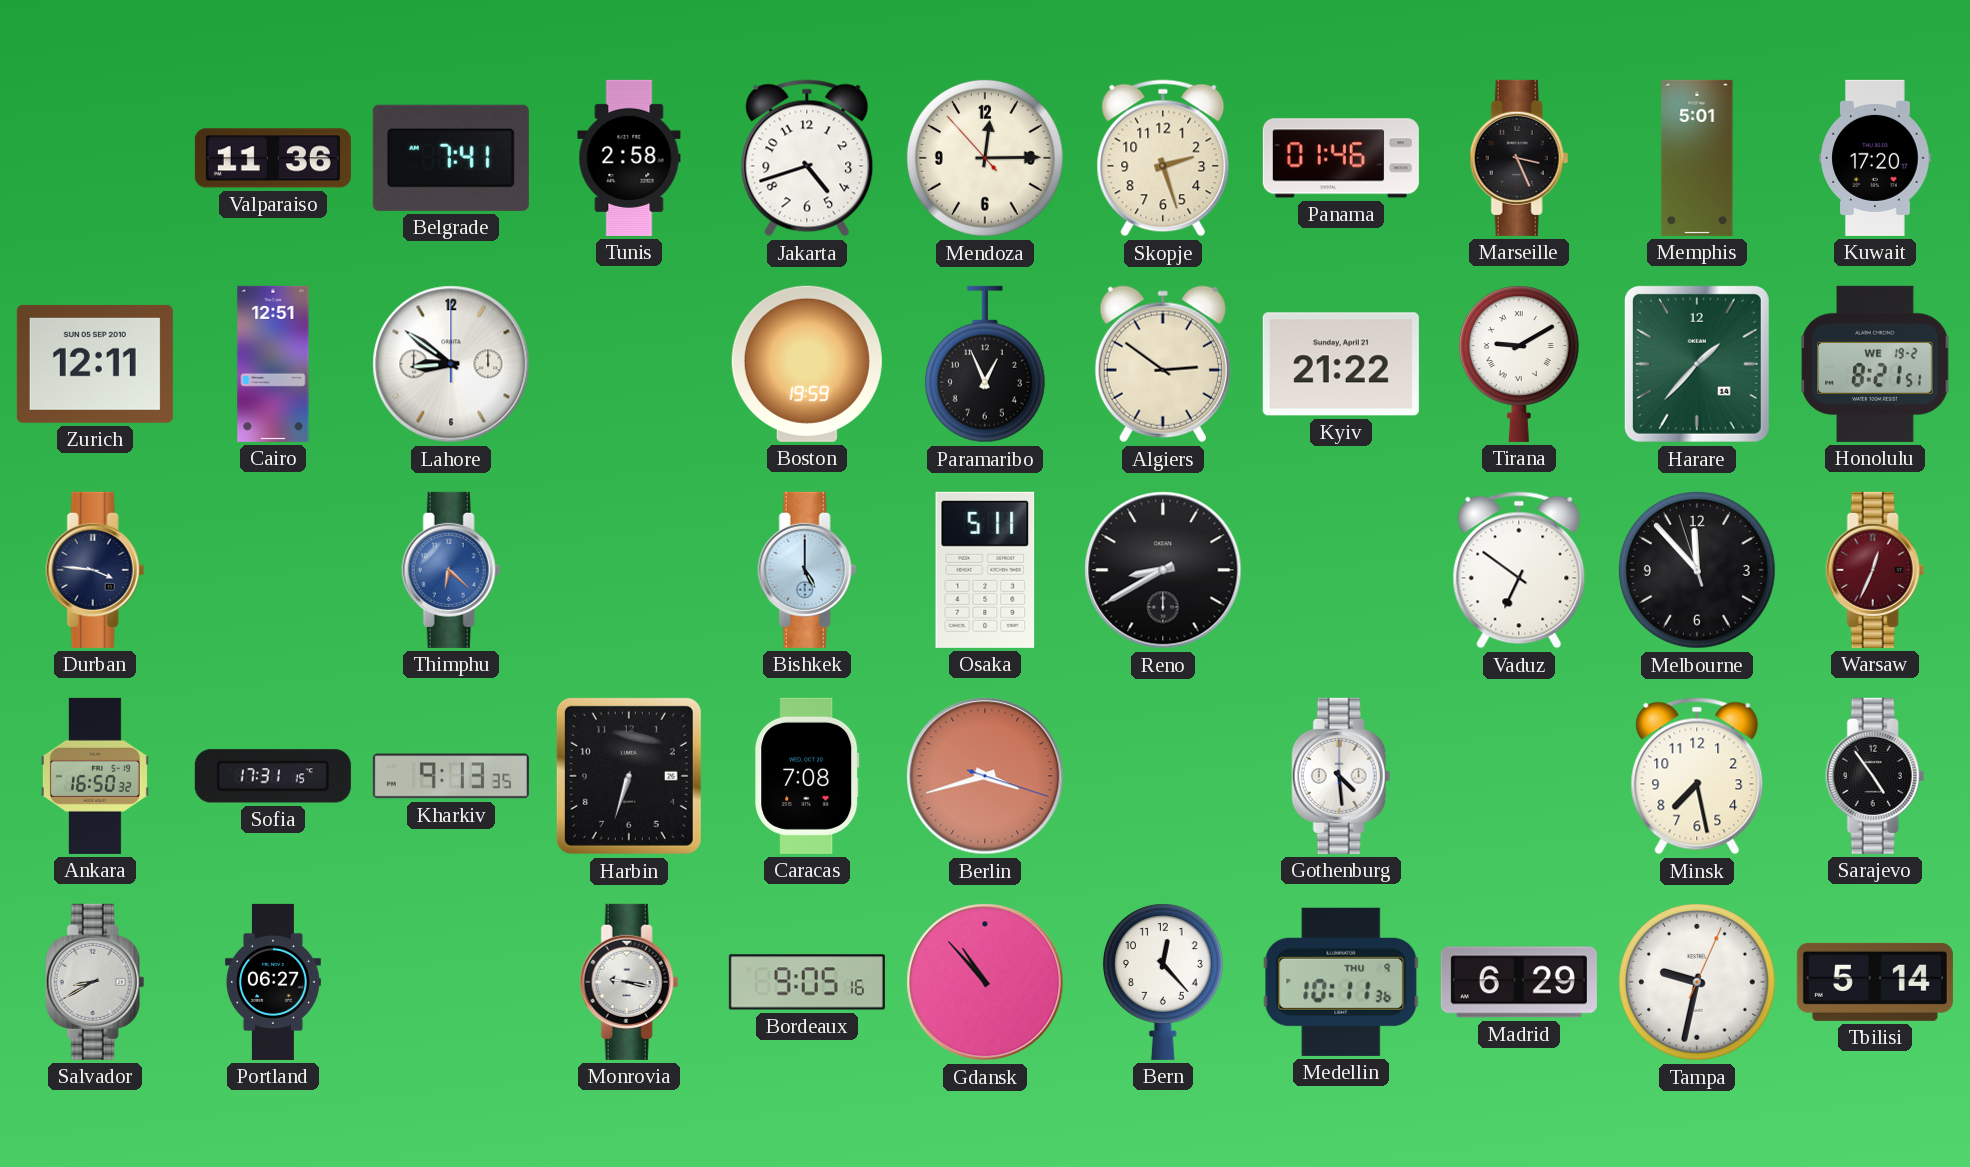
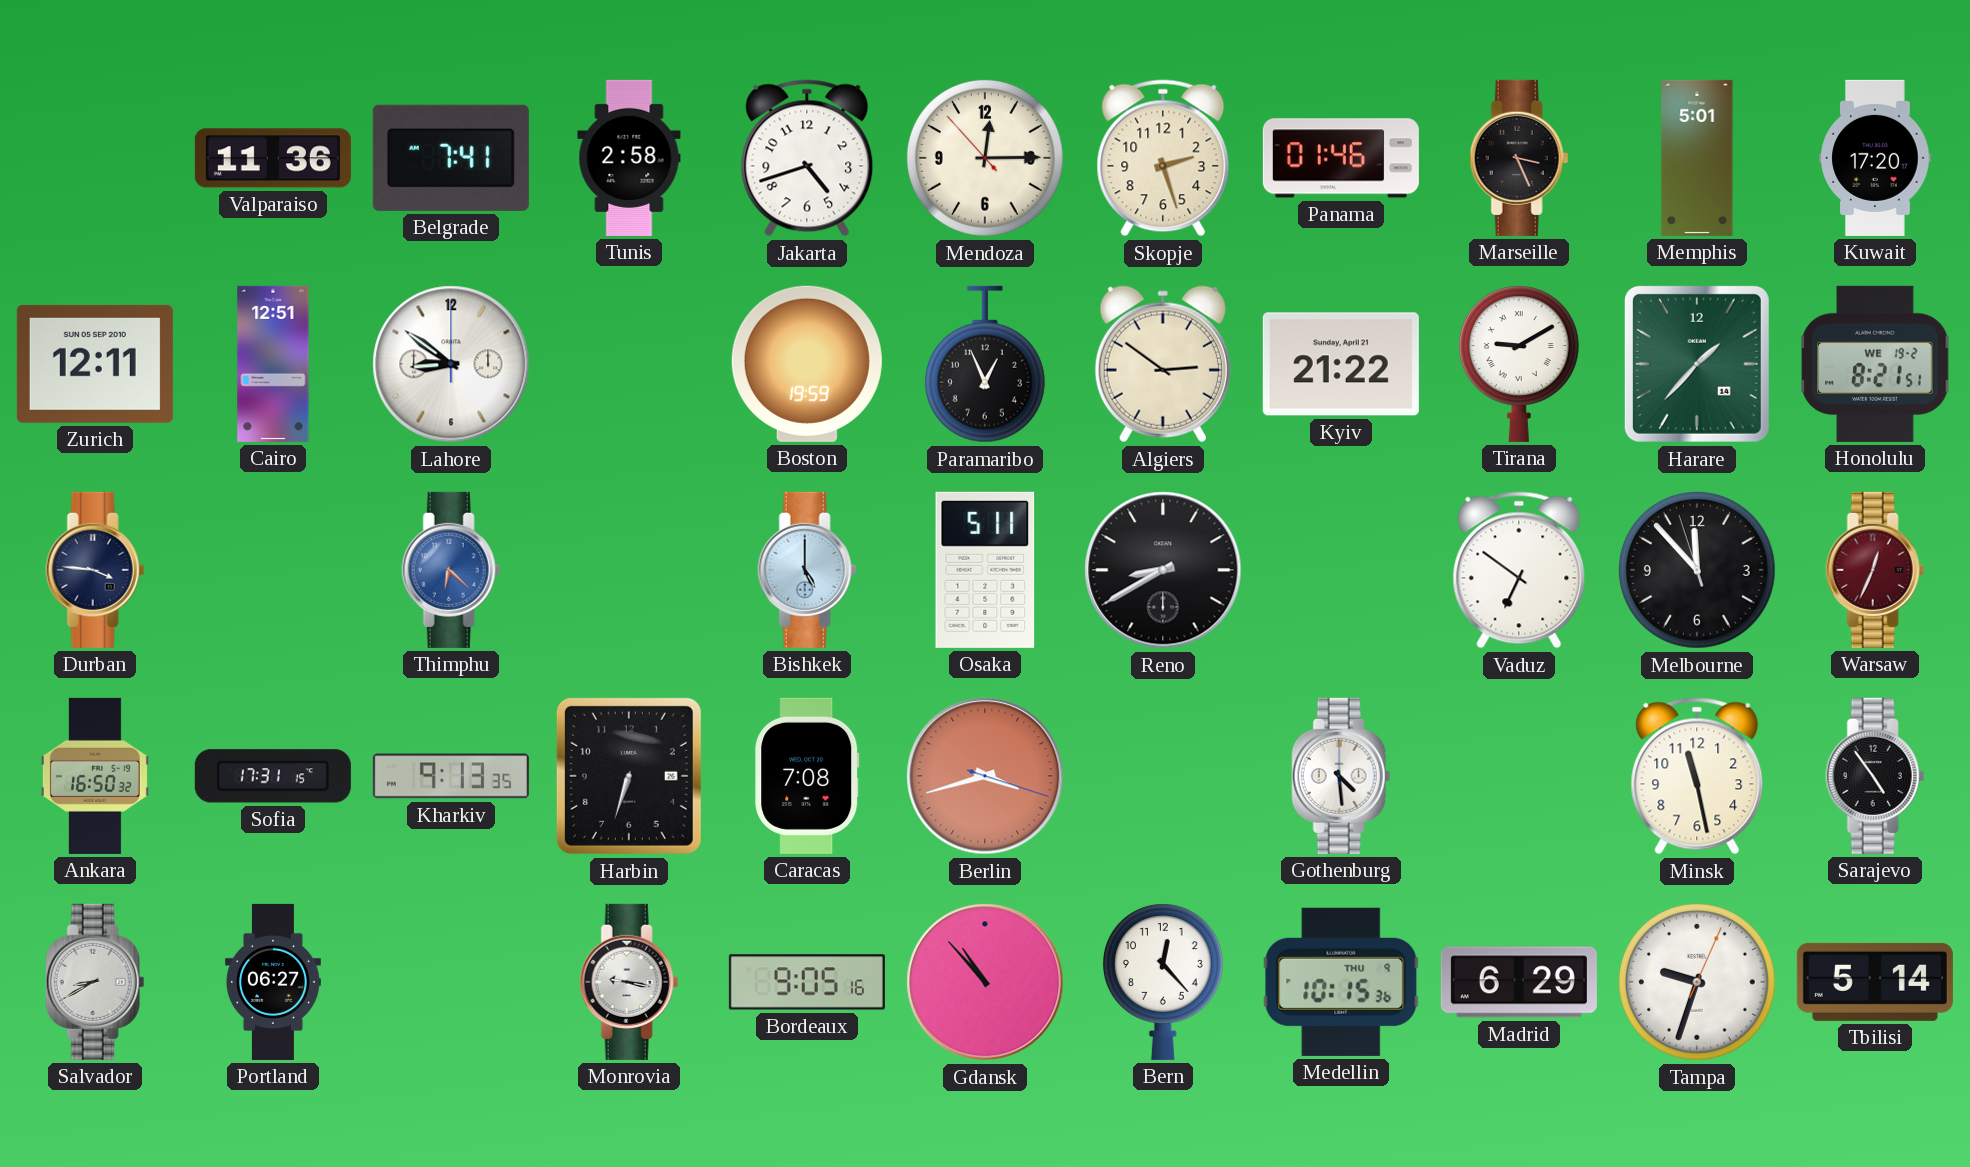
Minsk: 7:28 -> 11:28
Medellin: 10:11 -> 10:15
Tampa: 9:32 -> 9:33
